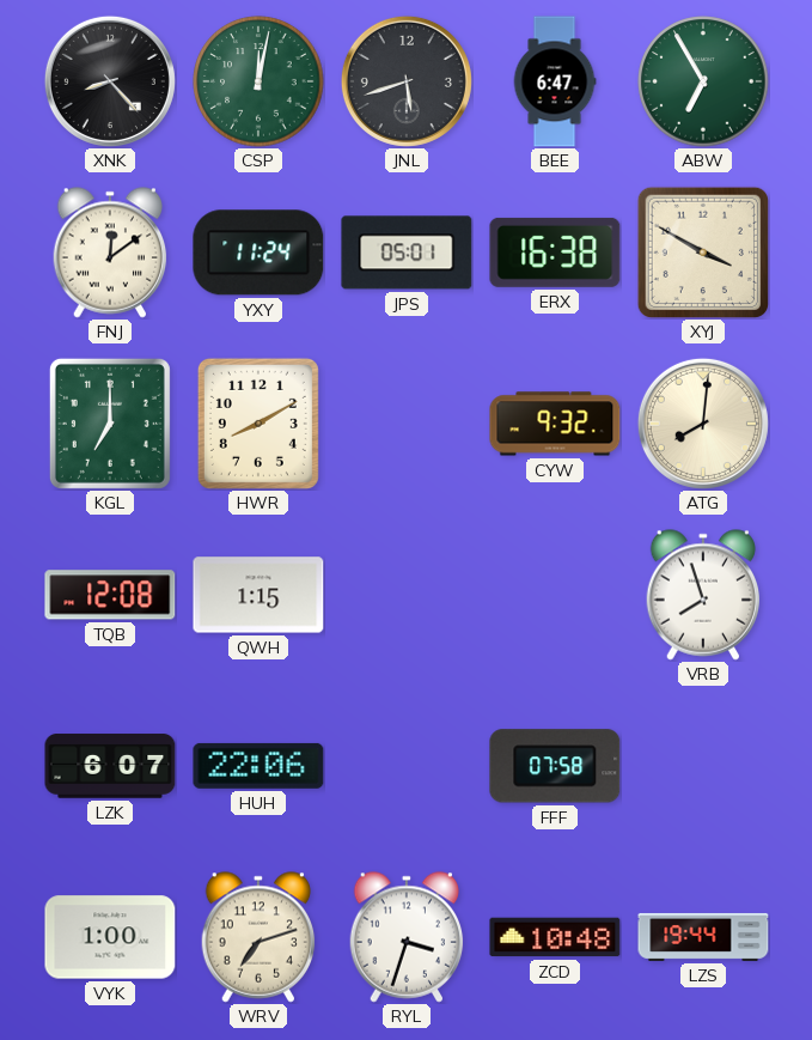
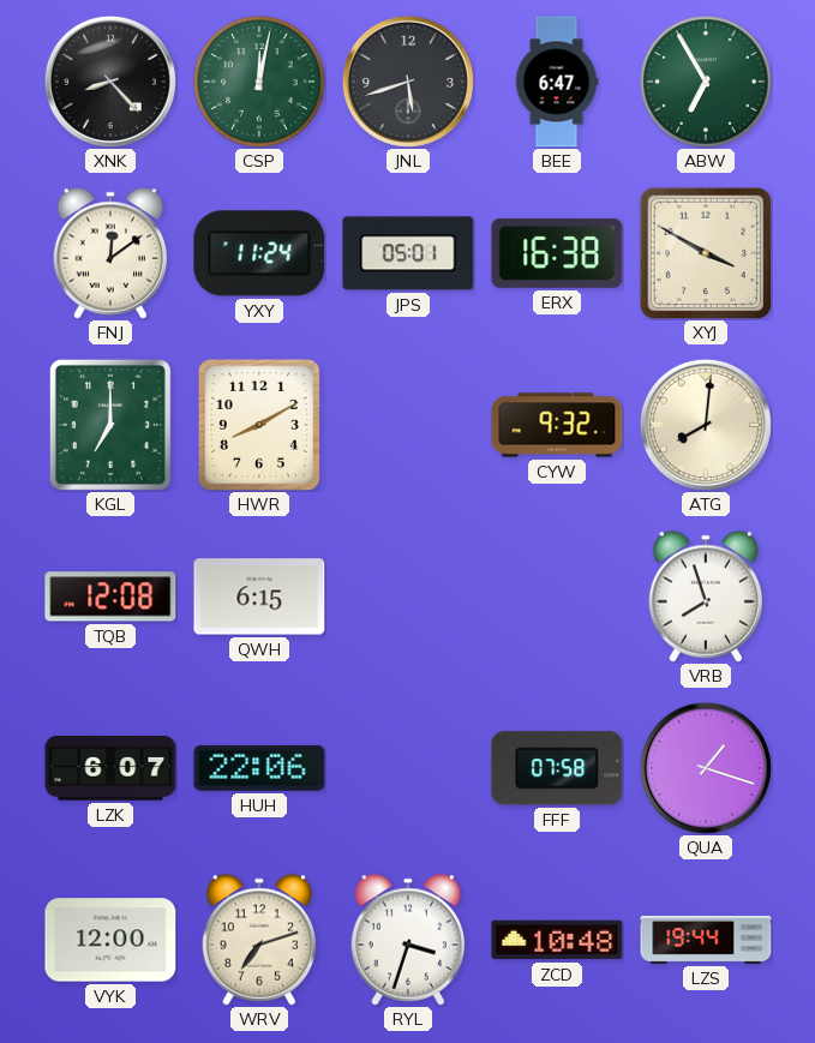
QWH: 1:15 -> 6:15
QUA: none -> 1:18
VYK: 1:00 -> 12:00
